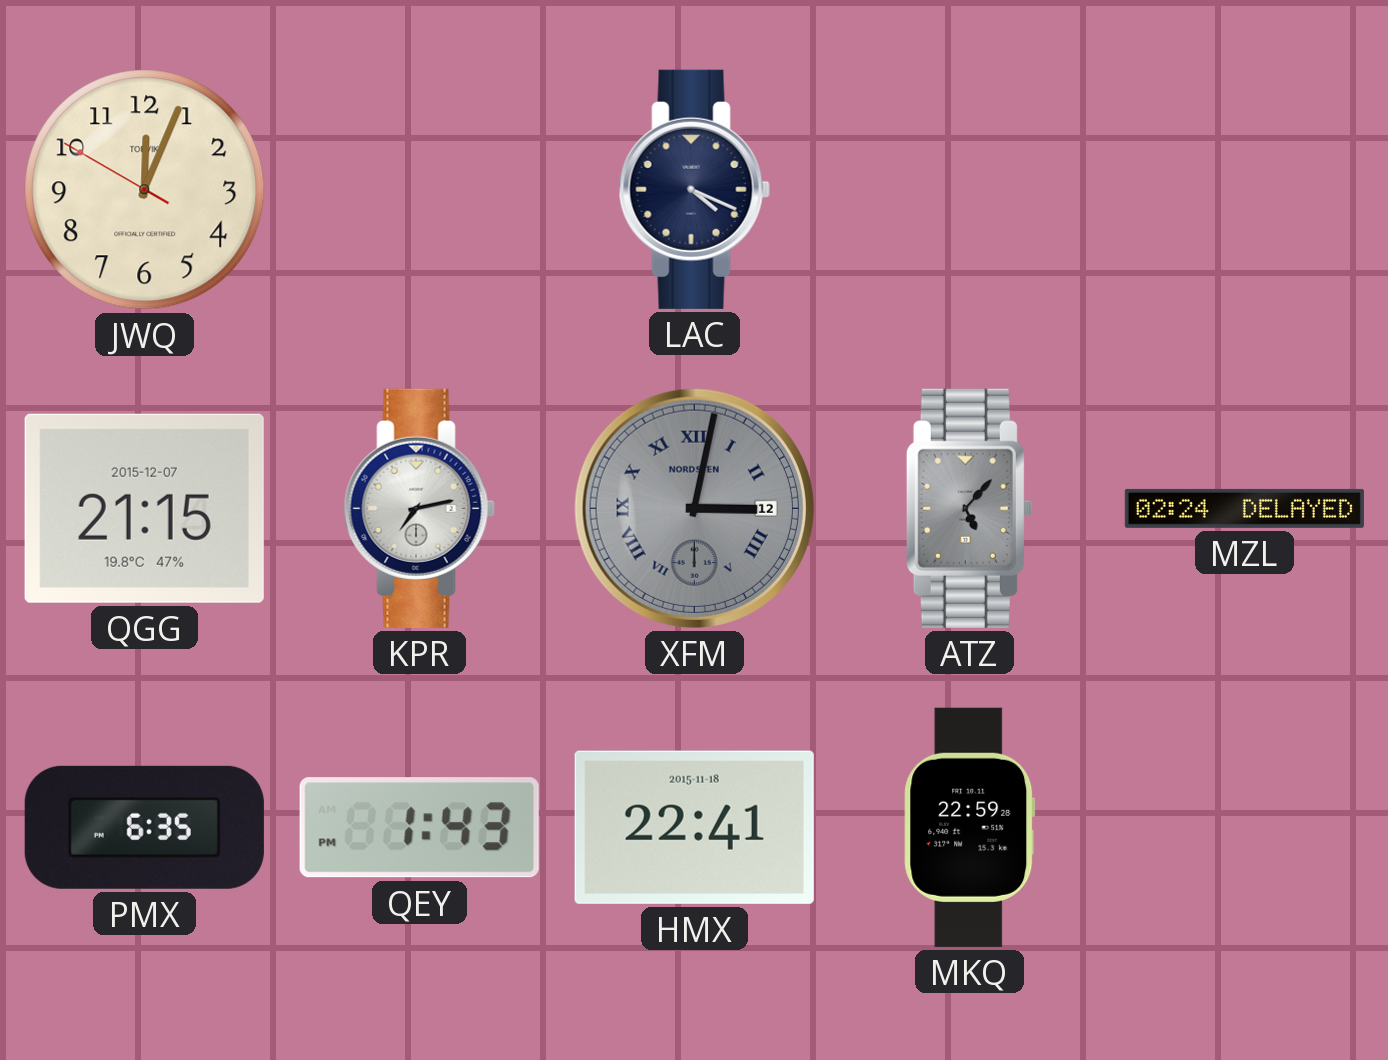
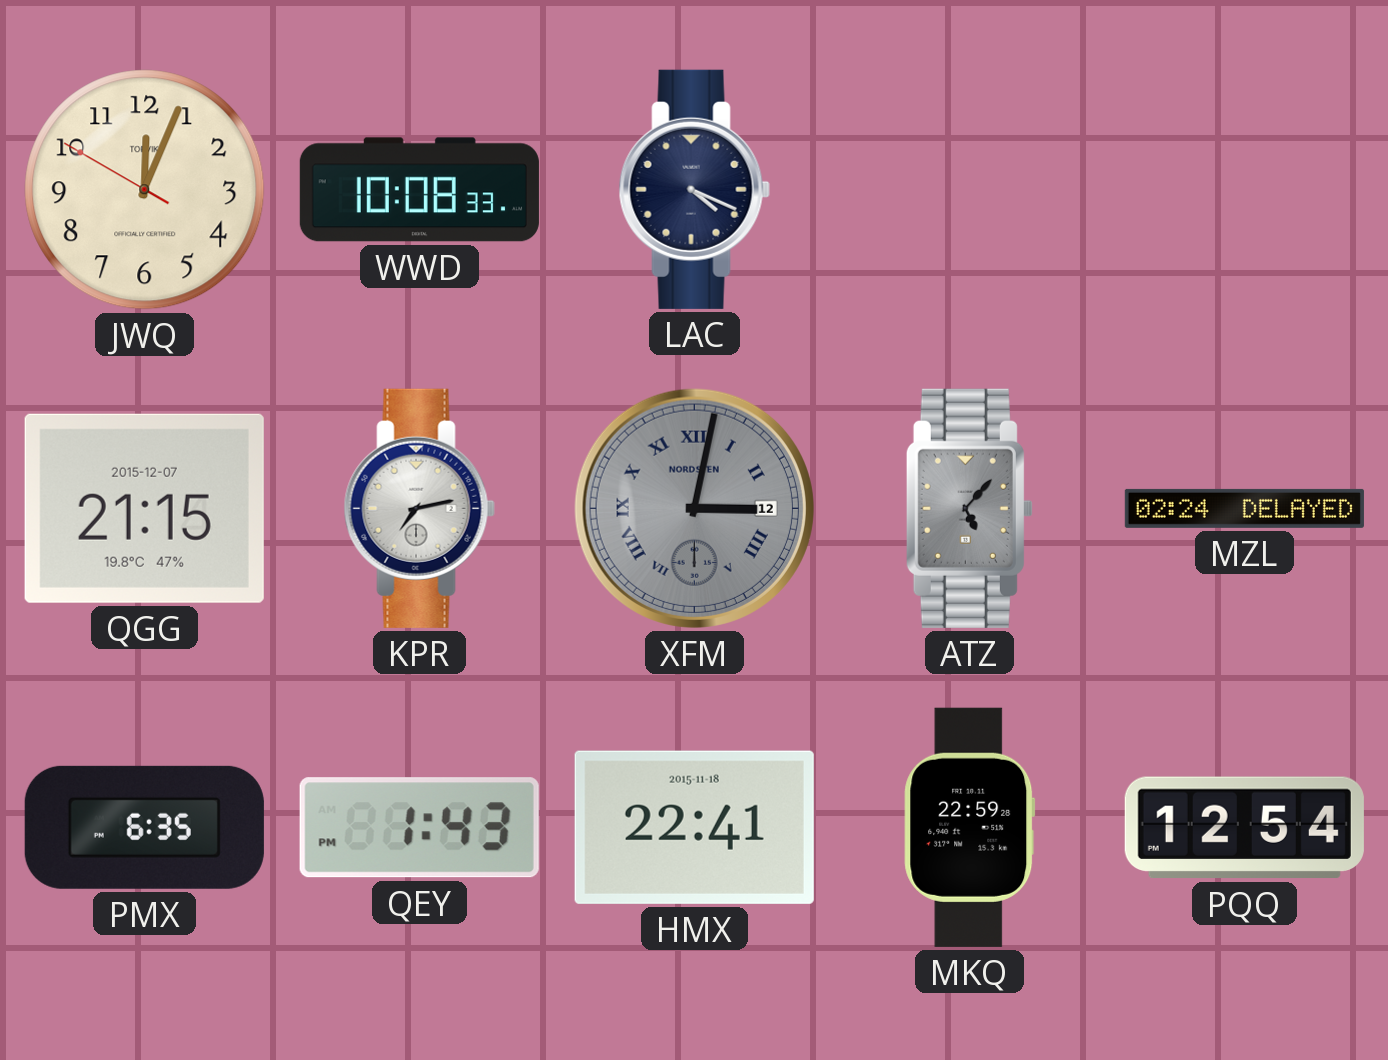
WWD: none -> 10:08
PQQ: none -> 12:54
